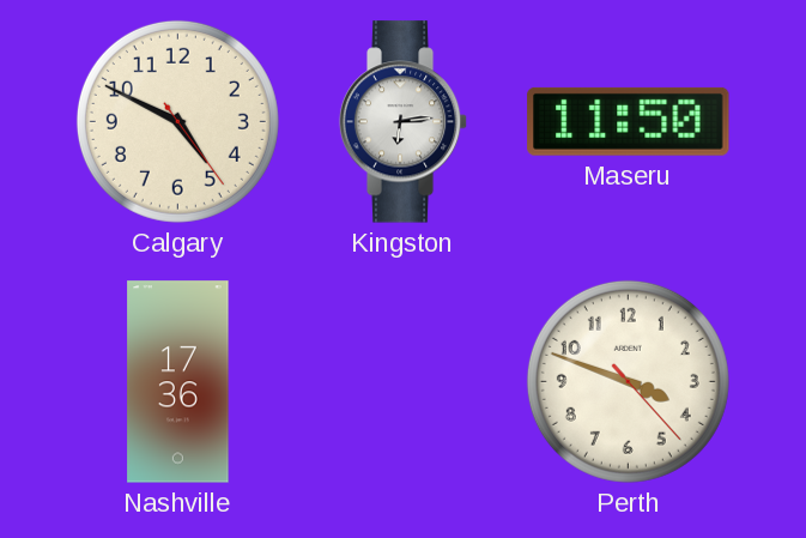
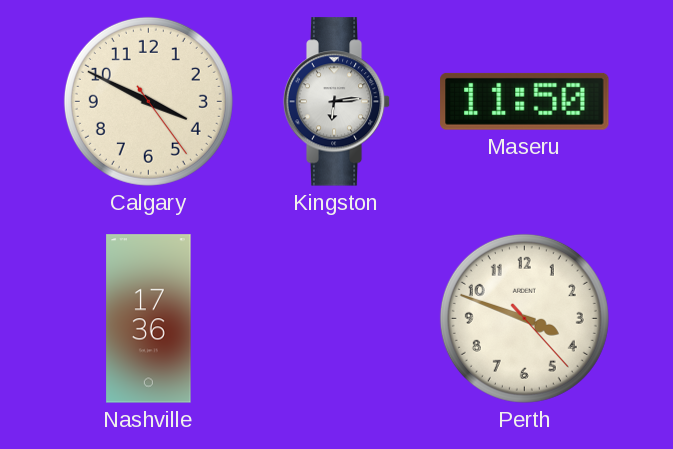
Calgary: 4:49 -> 3:49
